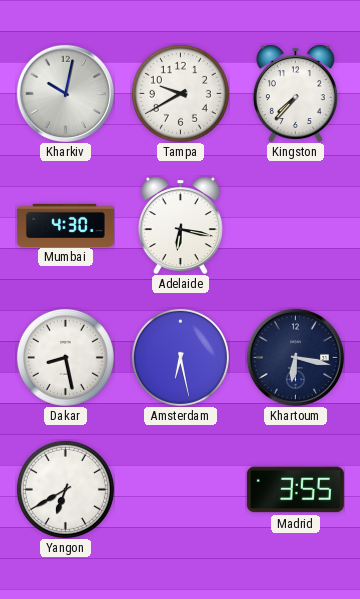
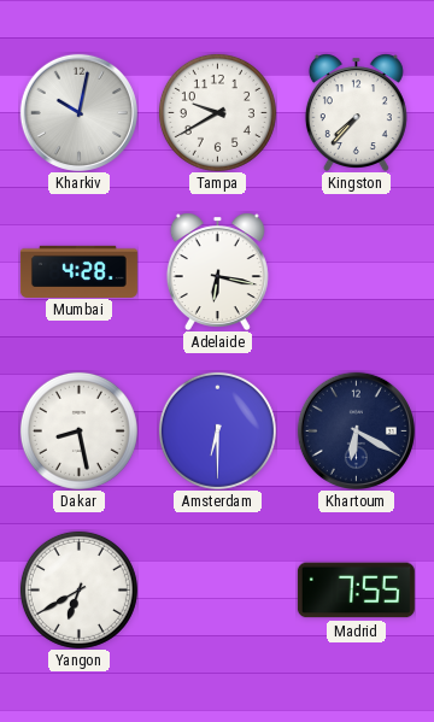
Mumbai: 4:30 -> 4:28
Amsterdam: 6:28 -> 6:30
Khartoum: 6:17 -> 6:20
Madrid: 3:55 -> 7:55
